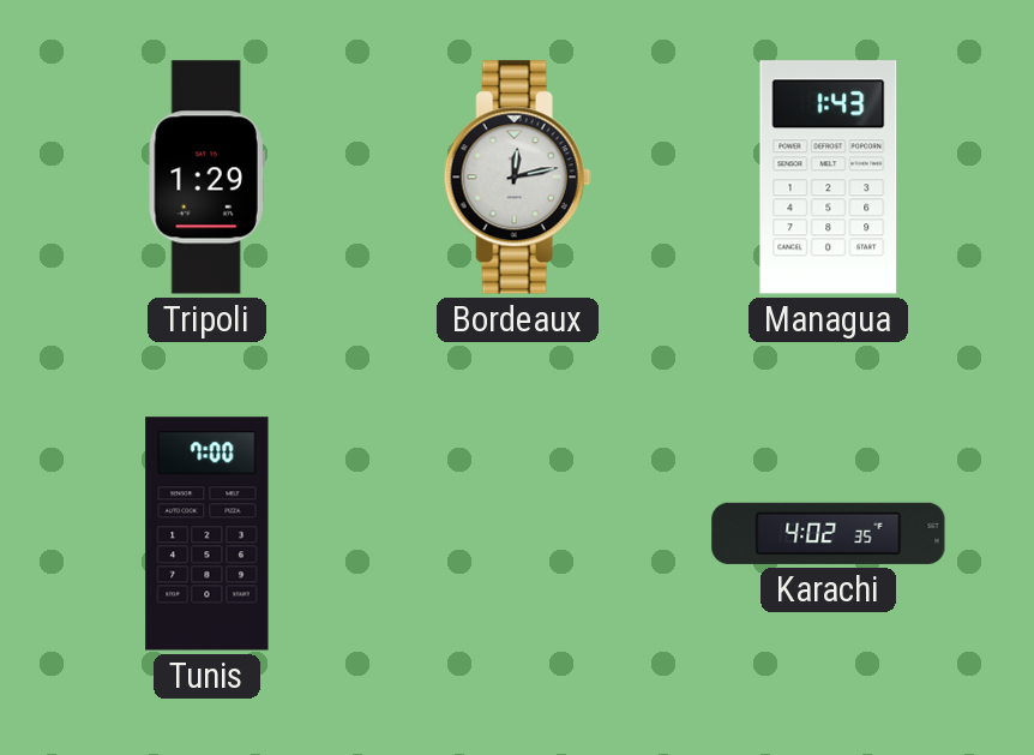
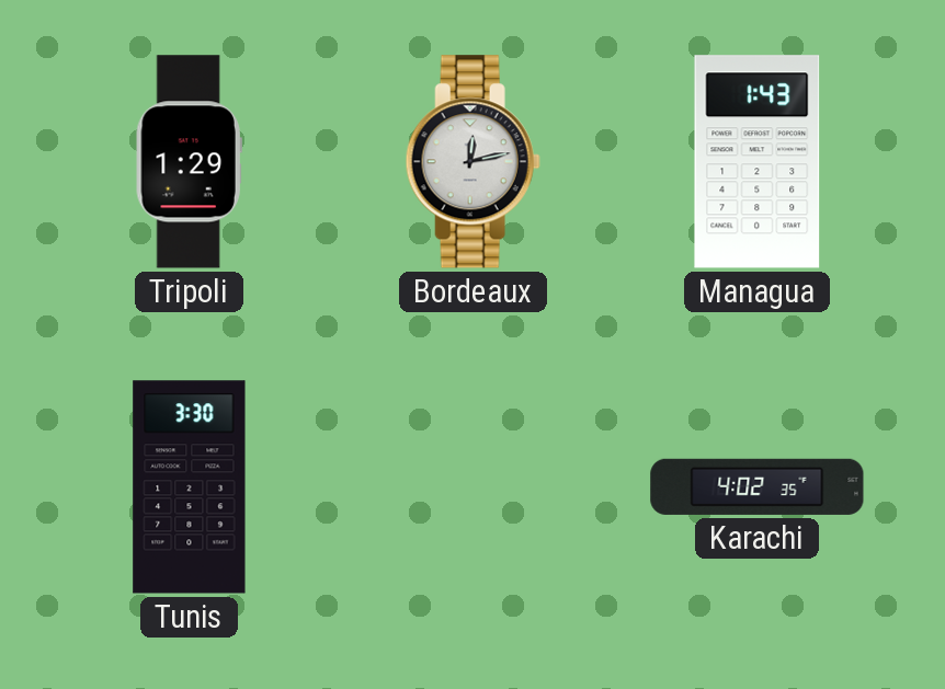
Tunis: 7:00 -> 3:30
